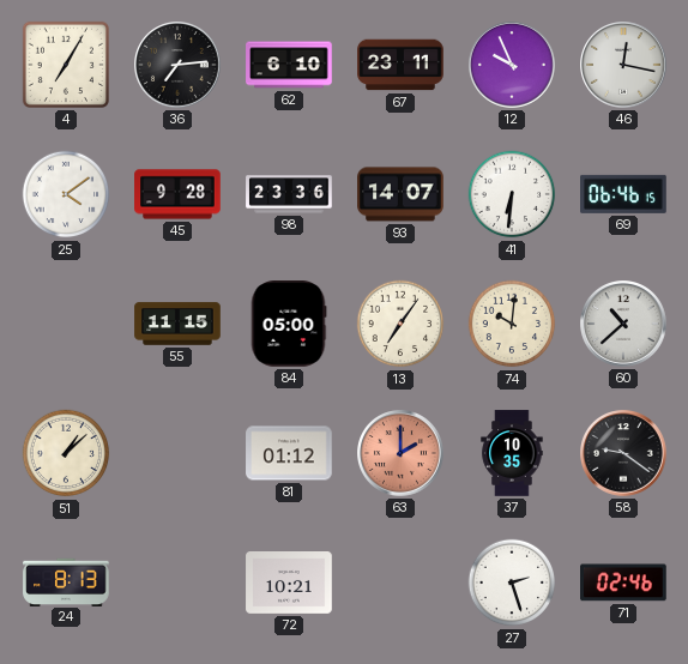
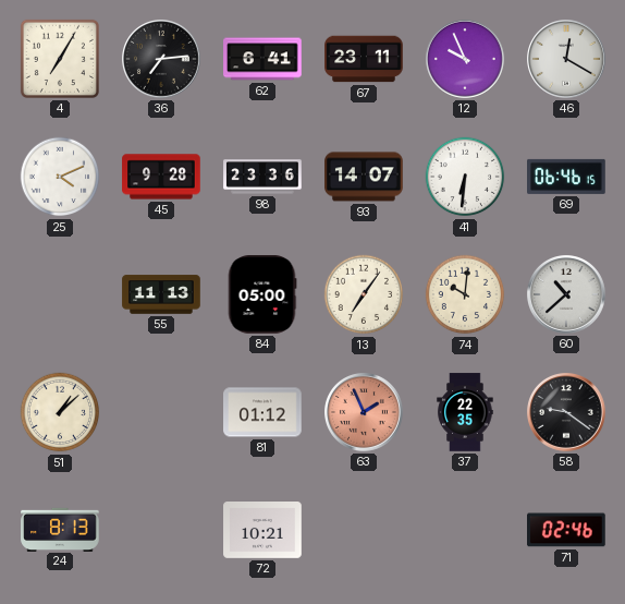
62: 6:10 -> 6:41
46: 12:17 -> 12:20
25: 4:09 -> 4:11
55: 11:15 -> 11:13
63: 2:00 -> 1:56
37: 10:35 -> 22:35
27: 2:27 -> none
